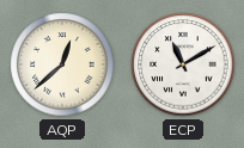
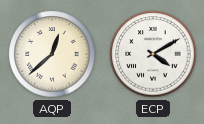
ECP: 11:10 -> 4:10
